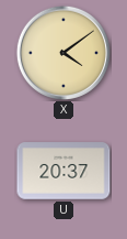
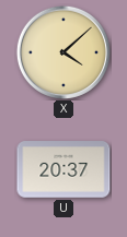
X: 4:09 -> 4:08
